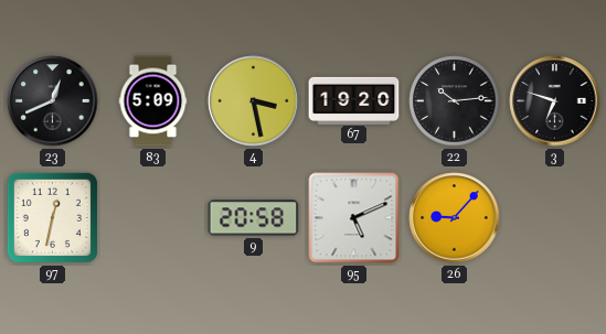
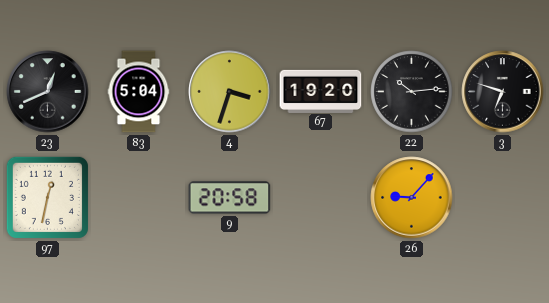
83: 5:09 -> 5:04
4: 3:28 -> 3:33
95: 5:11 -> none
